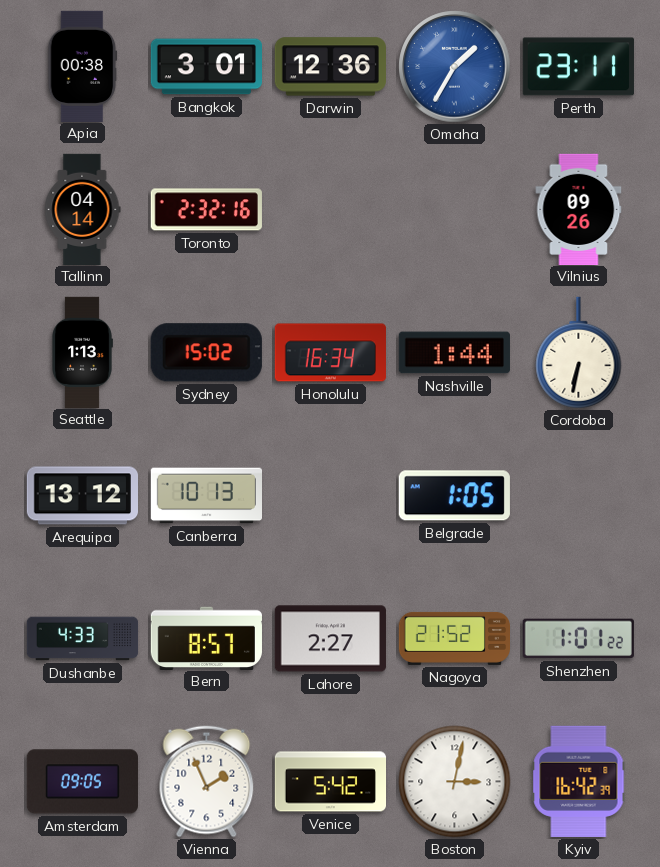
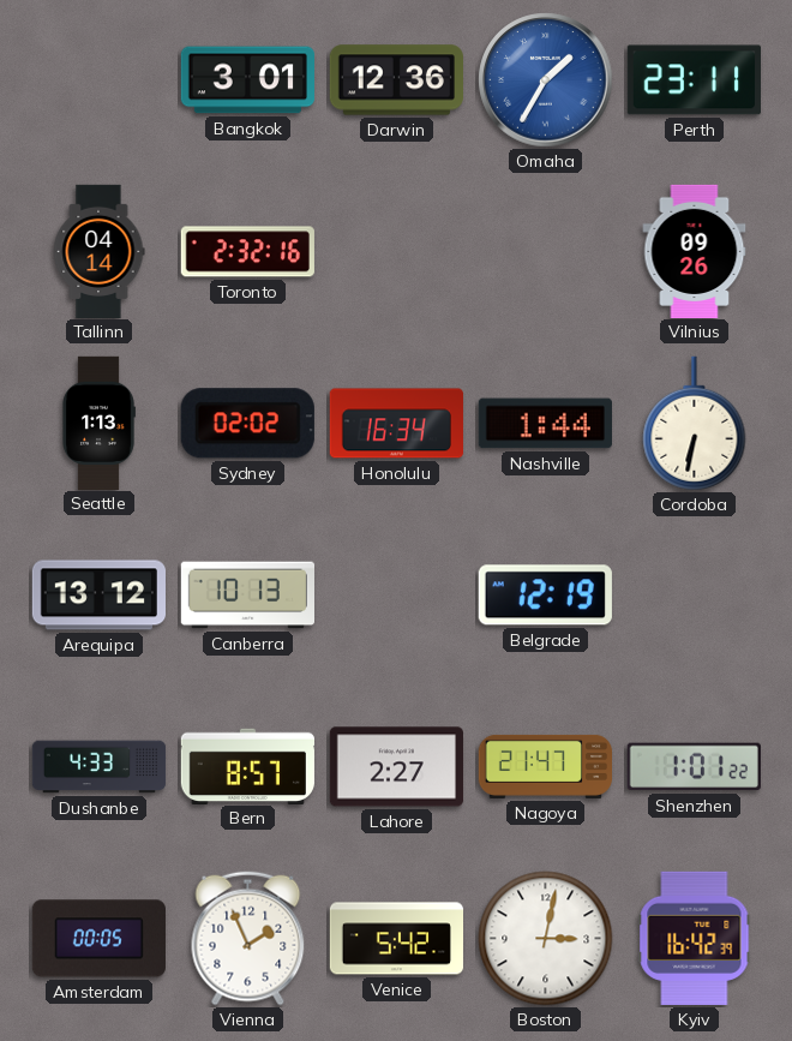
Apia: 00:38 -> none
Sydney: 15:02 -> 02:02
Belgrade: 1:05 -> 12:19
Nagoya: 21:52 -> 21:47
Amsterdam: 09:05 -> 00:05
